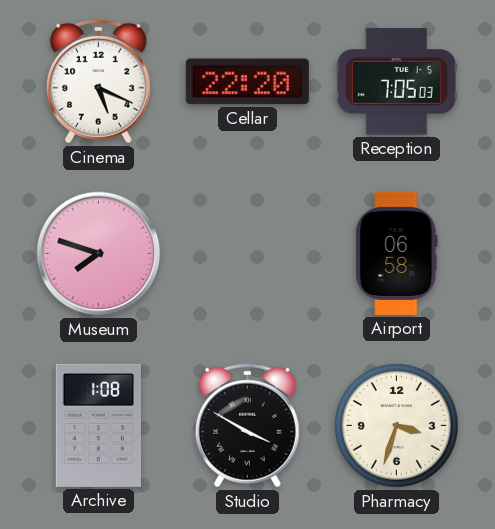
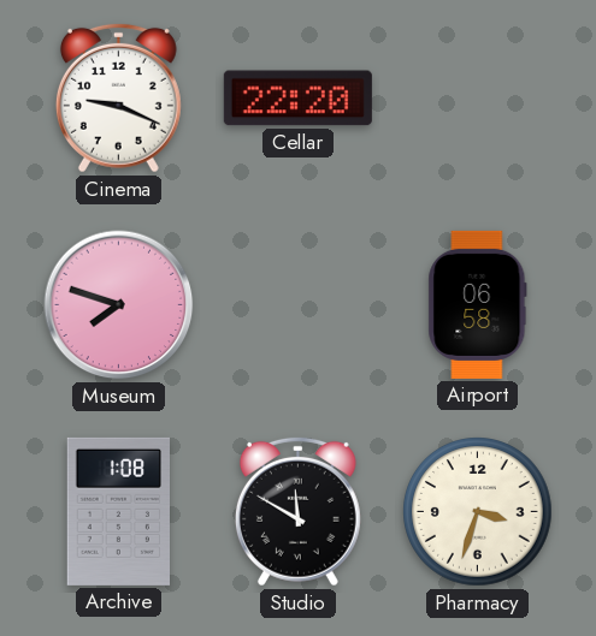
Cinema: 5:19 -> 9:19
Reception: 7:05 -> none
Studio: 3:50 -> 11:50
